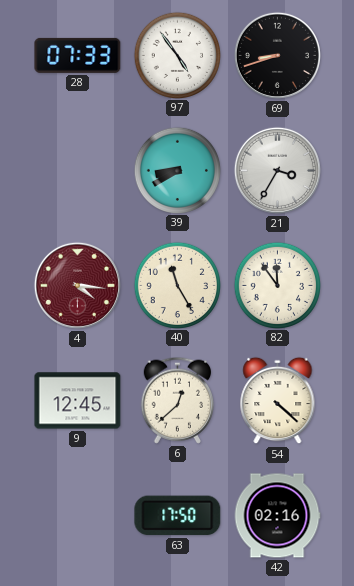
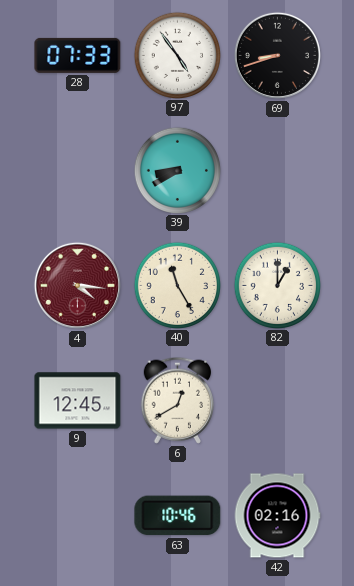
21: 3:35 -> none
82: 11:54 -> 1:00
6: 12:38 -> 12:40
54: 4:22 -> none
63: 17:50 -> 10:46
